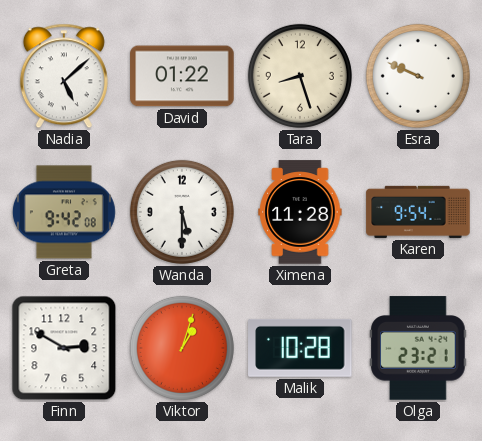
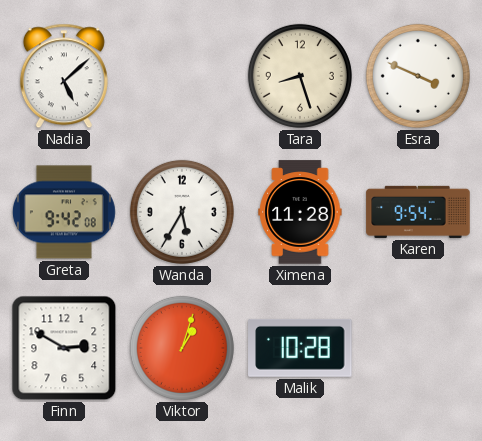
David: 01:22 -> none
Esra: 9:49 -> 3:49
Wanda: 5:30 -> 5:35
Olga: 23:21 -> none
